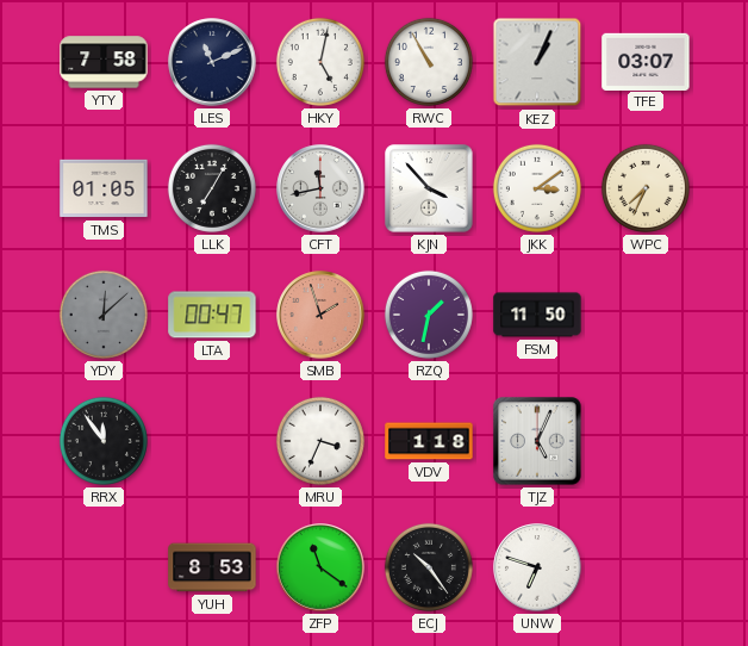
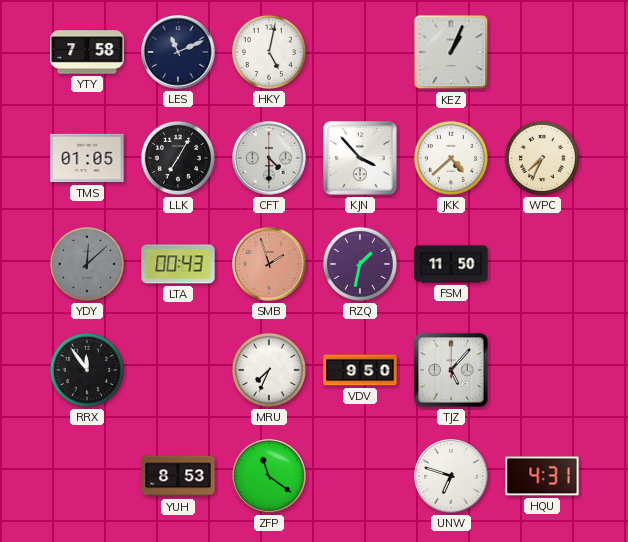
RWC: 10:55 -> none
TFE: 03:07 -> none
CFT: 11:43 -> 4:30
JKK: 3:09 -> 4:38
LTA: 00:47 -> 00:43
MRU: 3:34 -> 7:34
VDV: 1:18 -> 9:50
TJZ: 5:04 -> 5:07
ECJ: 10:24 -> none
HQU: none -> 4:31
